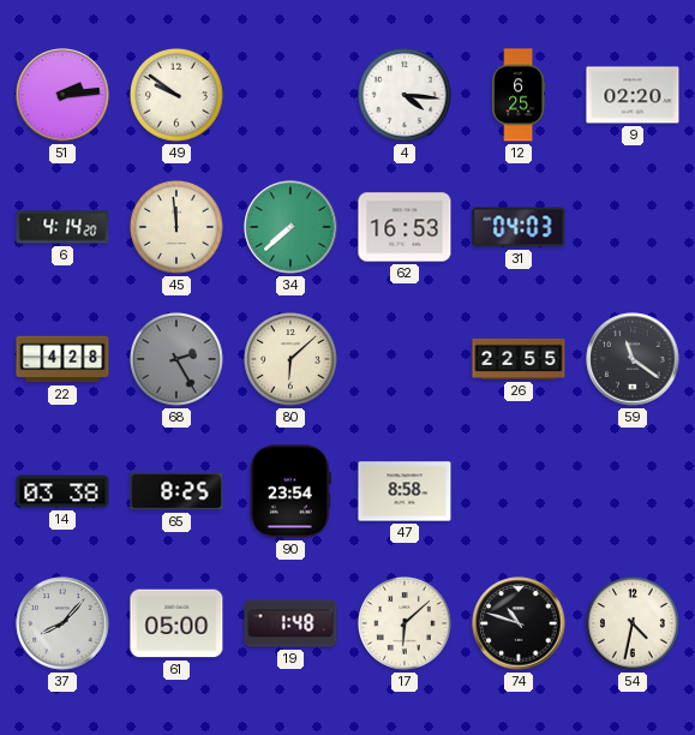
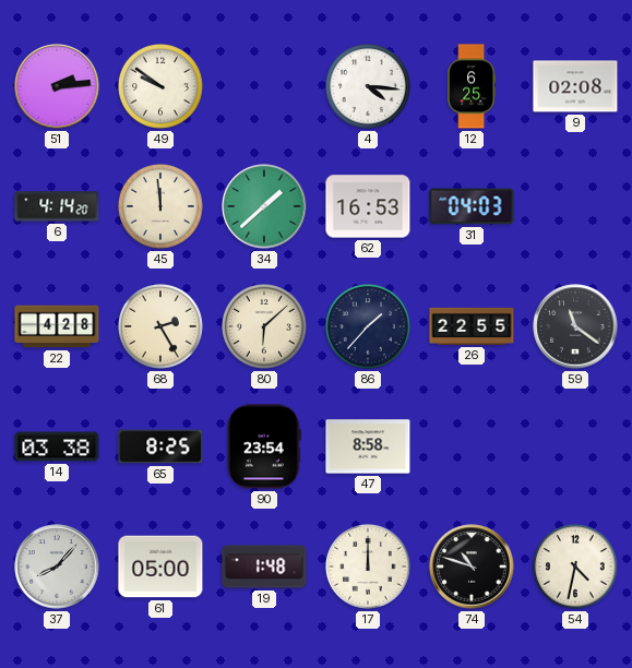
9: 02:20 -> 02:08
34: 7:38 -> 1:38
68 dial: grey -> cream
86: none -> 1:37
17: 6:08 -> 12:00
